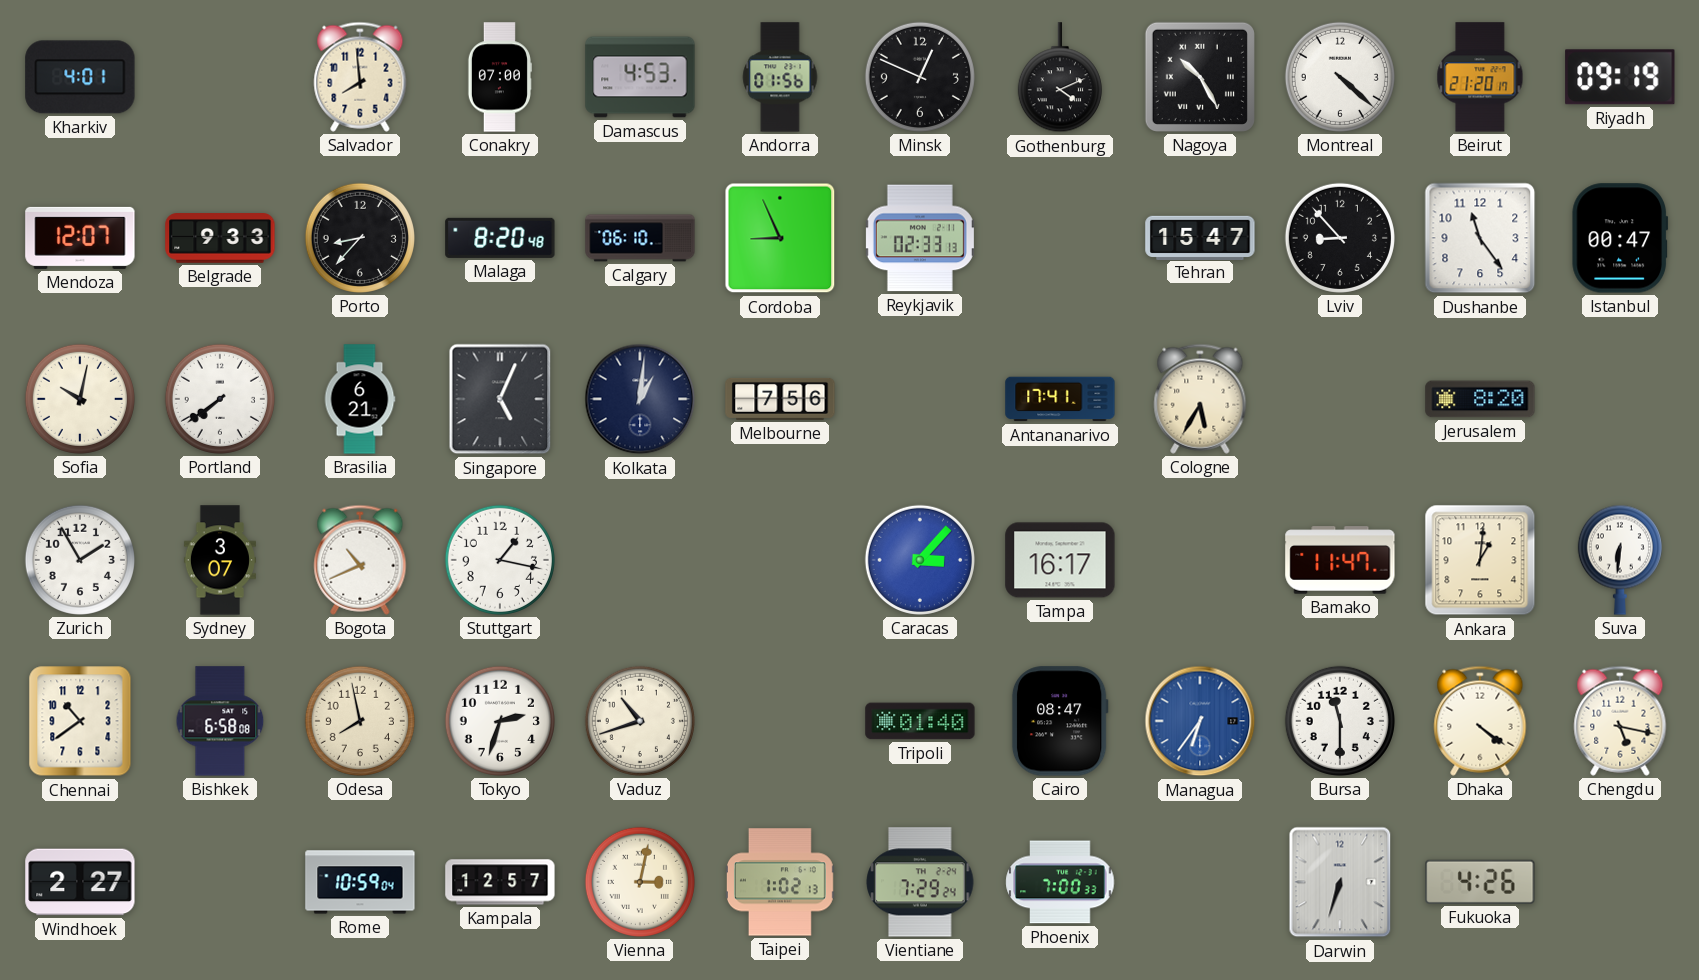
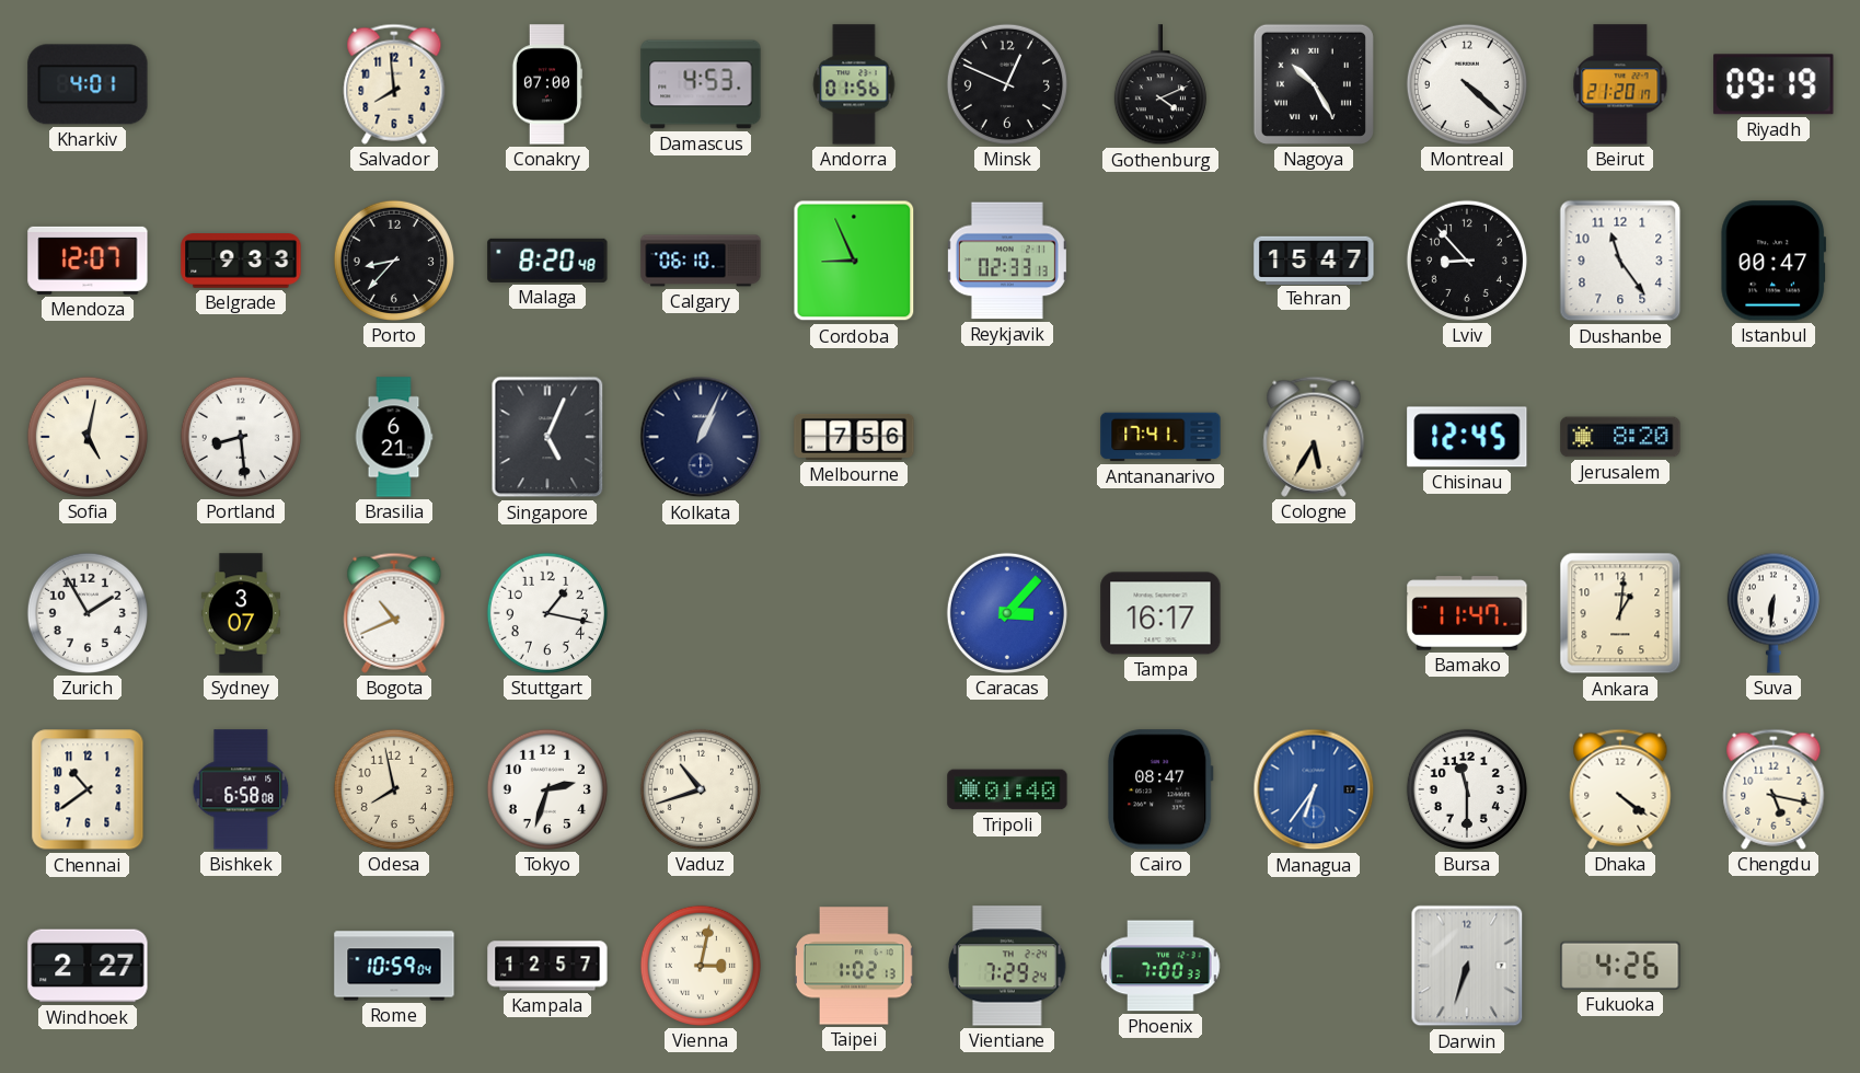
Sofia: 10:02 -> 5:02
Portland: 7:39 -> 8:29
Kolkata: 1:01 -> 1:04
Chisinau: none -> 12:45
